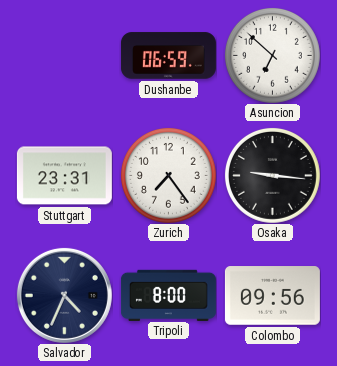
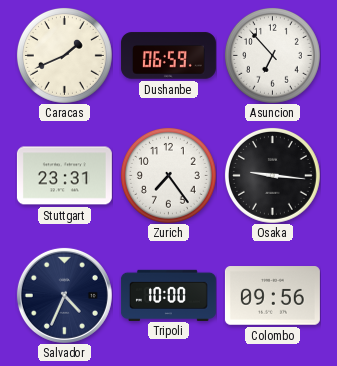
Caracas: none -> 1:41
Asuncion: 6:52 -> 6:53
Tripoli: 8:00 -> 10:00
